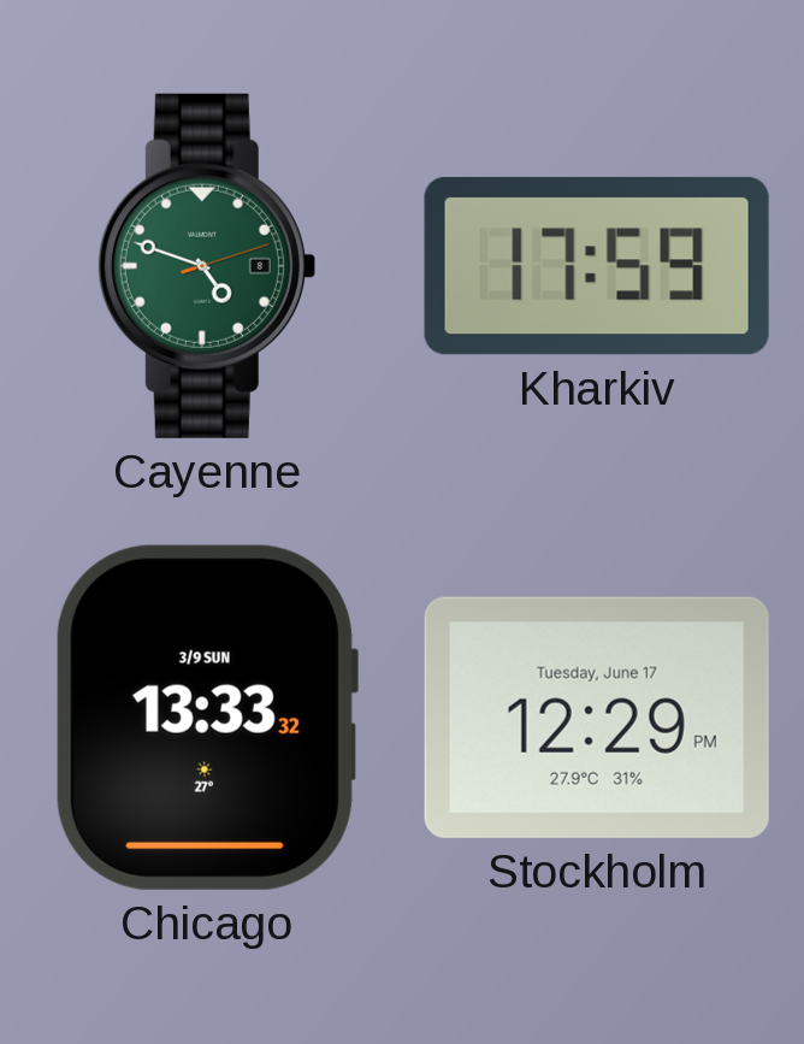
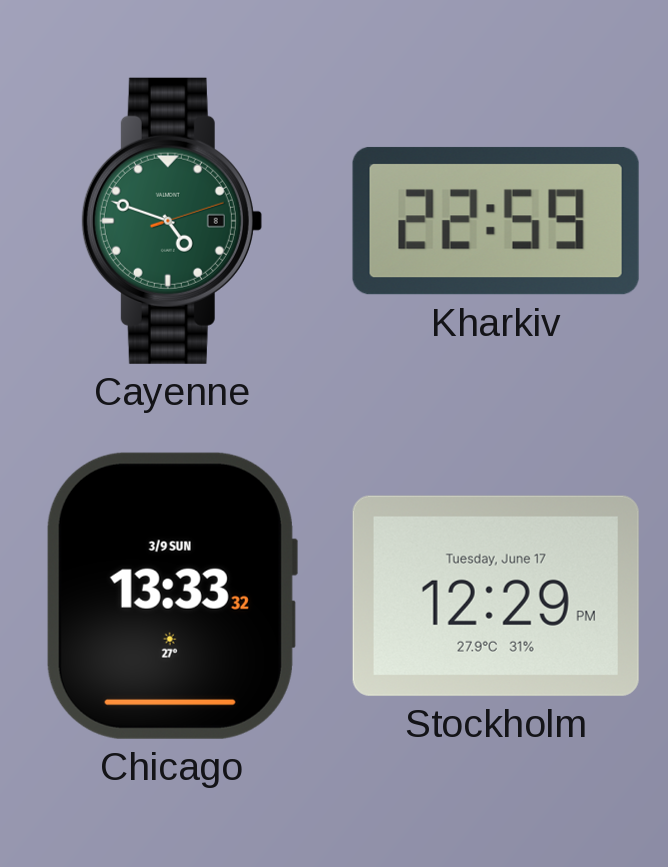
Kharkiv: 17:59 -> 22:59
